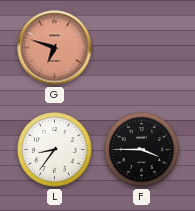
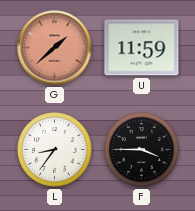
G: 6:48 -> 1:38
U: none -> 11:59
